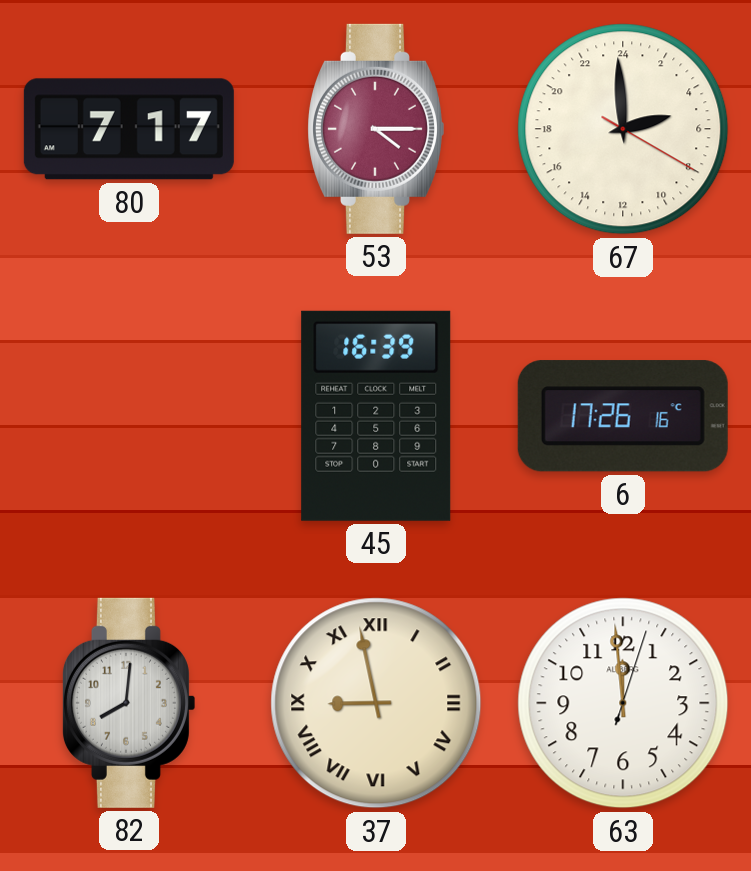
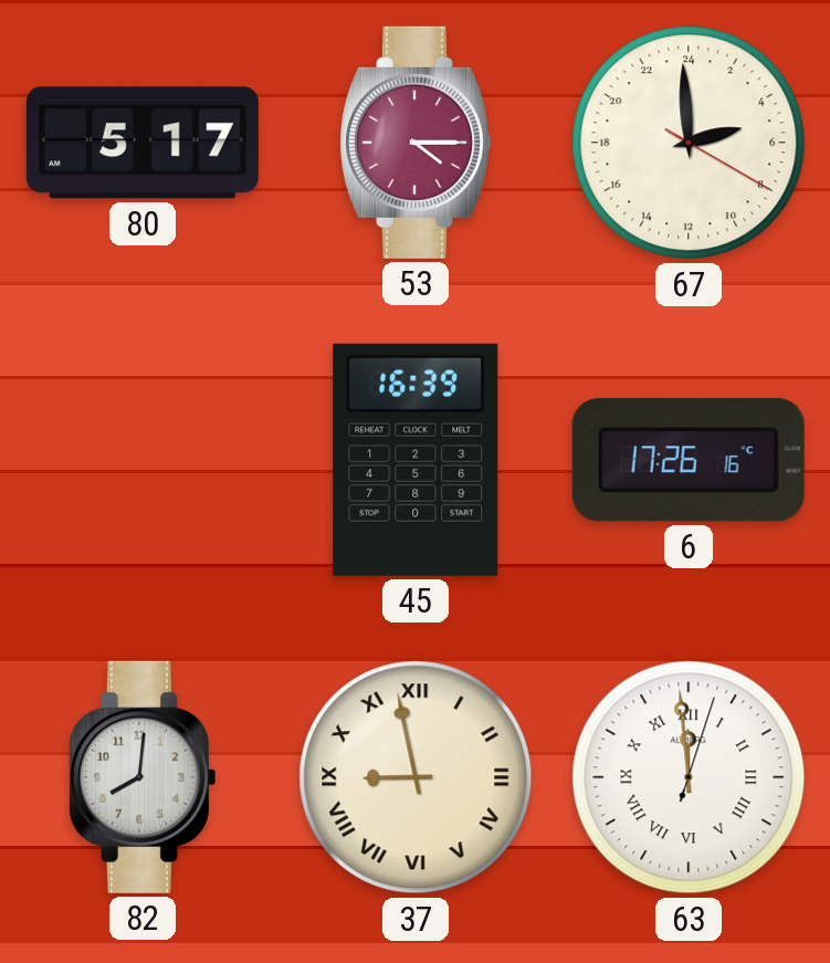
80: 7:17 -> 5:17
63 numerals: Arabic -> Roman
